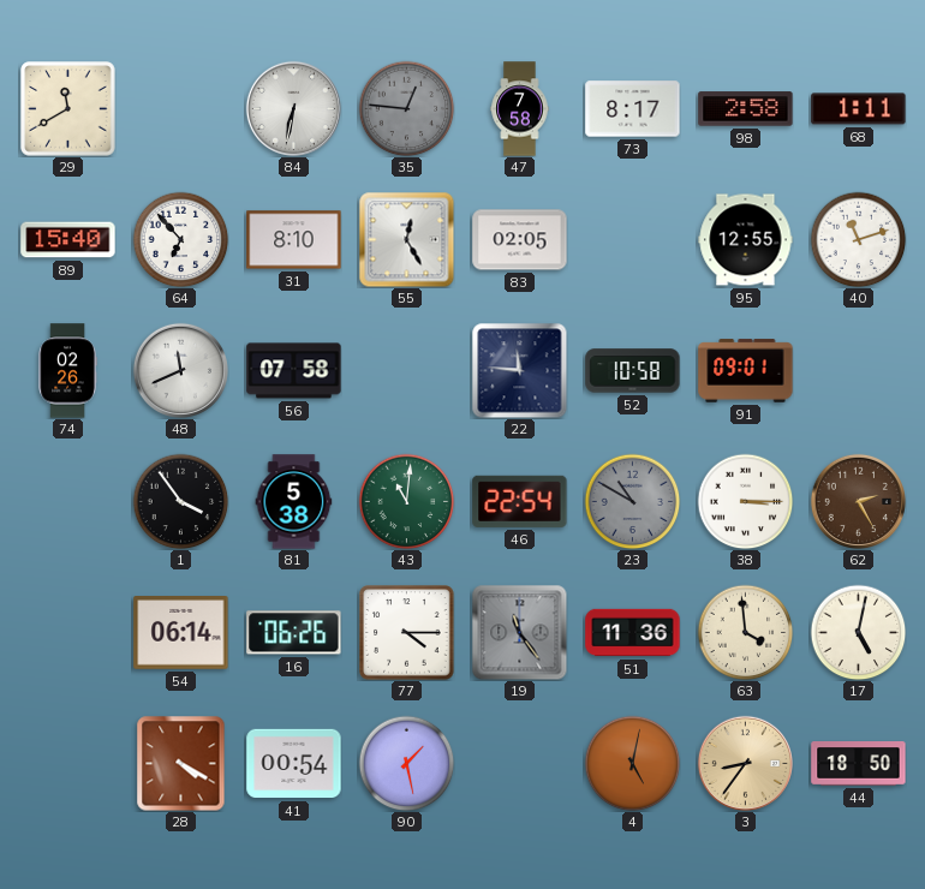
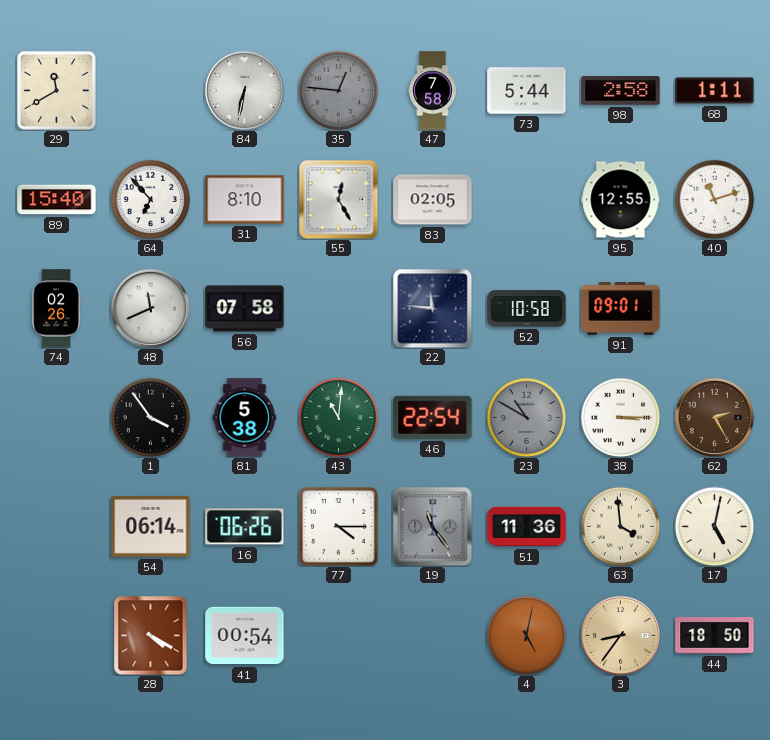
73: 8:17 -> 5:44
90: 1:28 -> none
